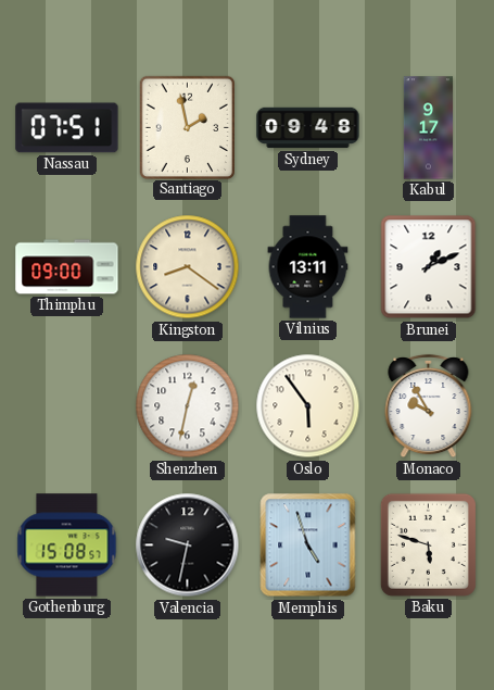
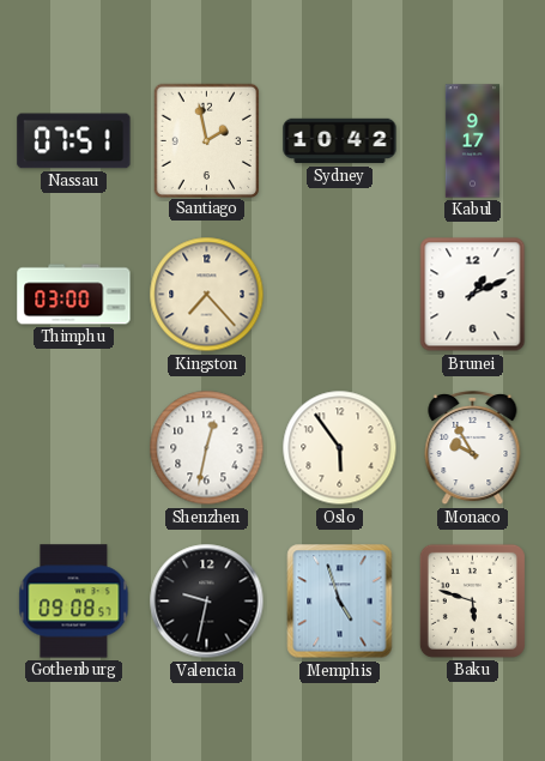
Sydney: 09:48 -> 10:42
Thimphu: 09:00 -> 03:00
Kingston: 8:21 -> 7:23
Vilnius: 13:11 -> none
Gothenburg: 15:08 -> 09:08
